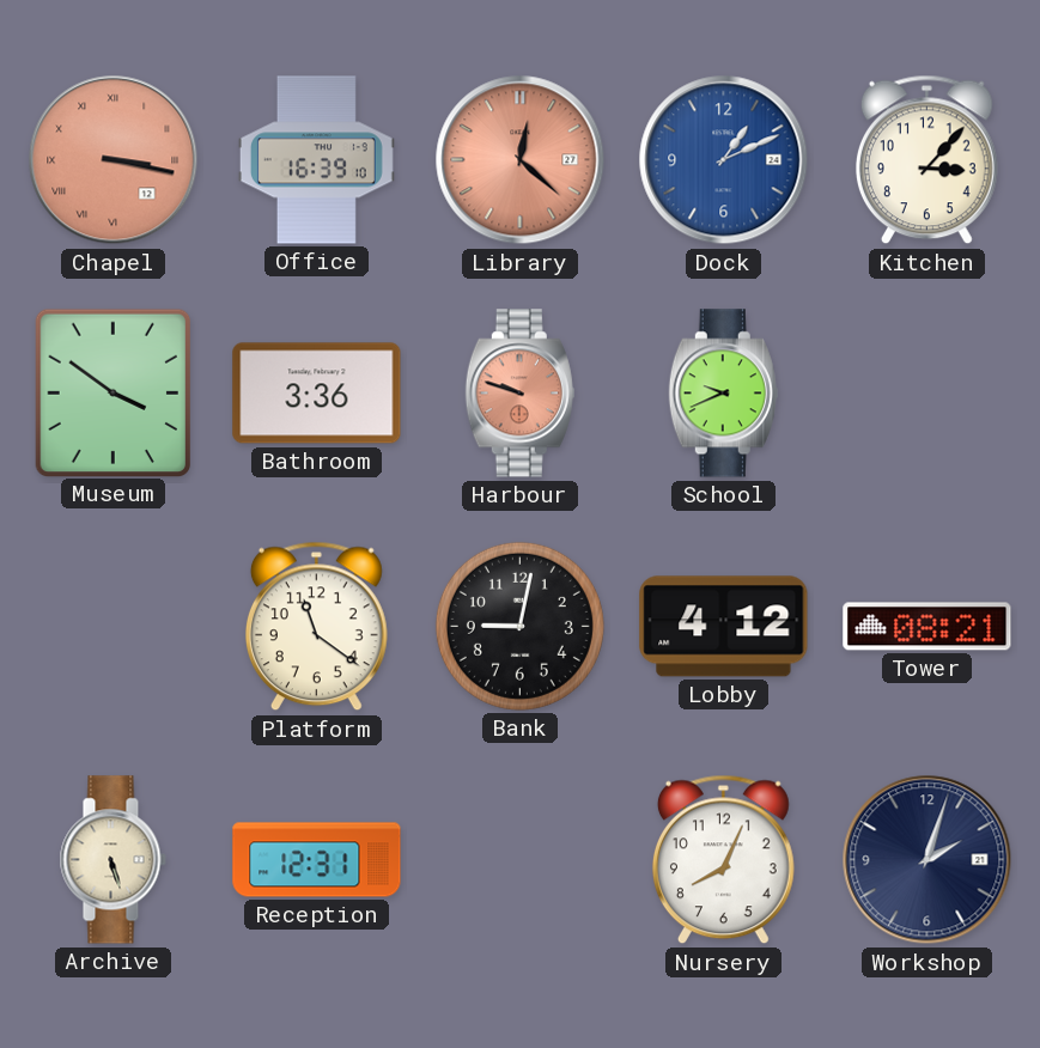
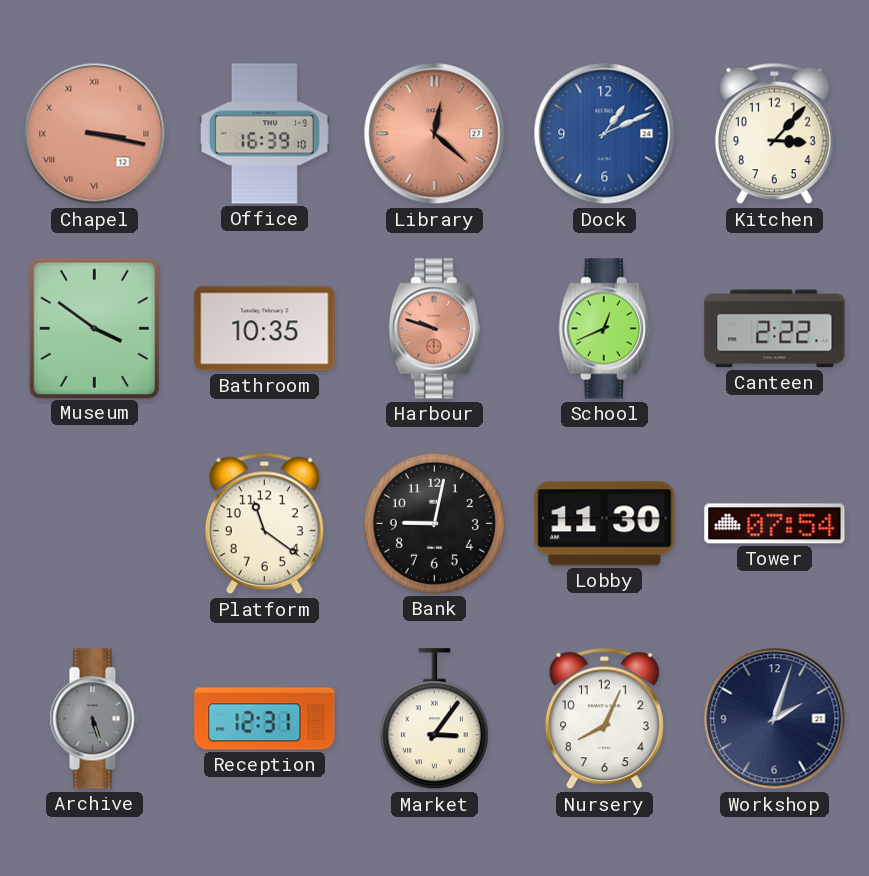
Bathroom: 3:36 -> 10:35
School: 9:41 -> 12:41
Canteen: none -> 2:22
Lobby: 4:12 -> 11:30
Tower: 08:21 -> 07:54
Archive dial: cream -> grey
Market: none -> 3:06
